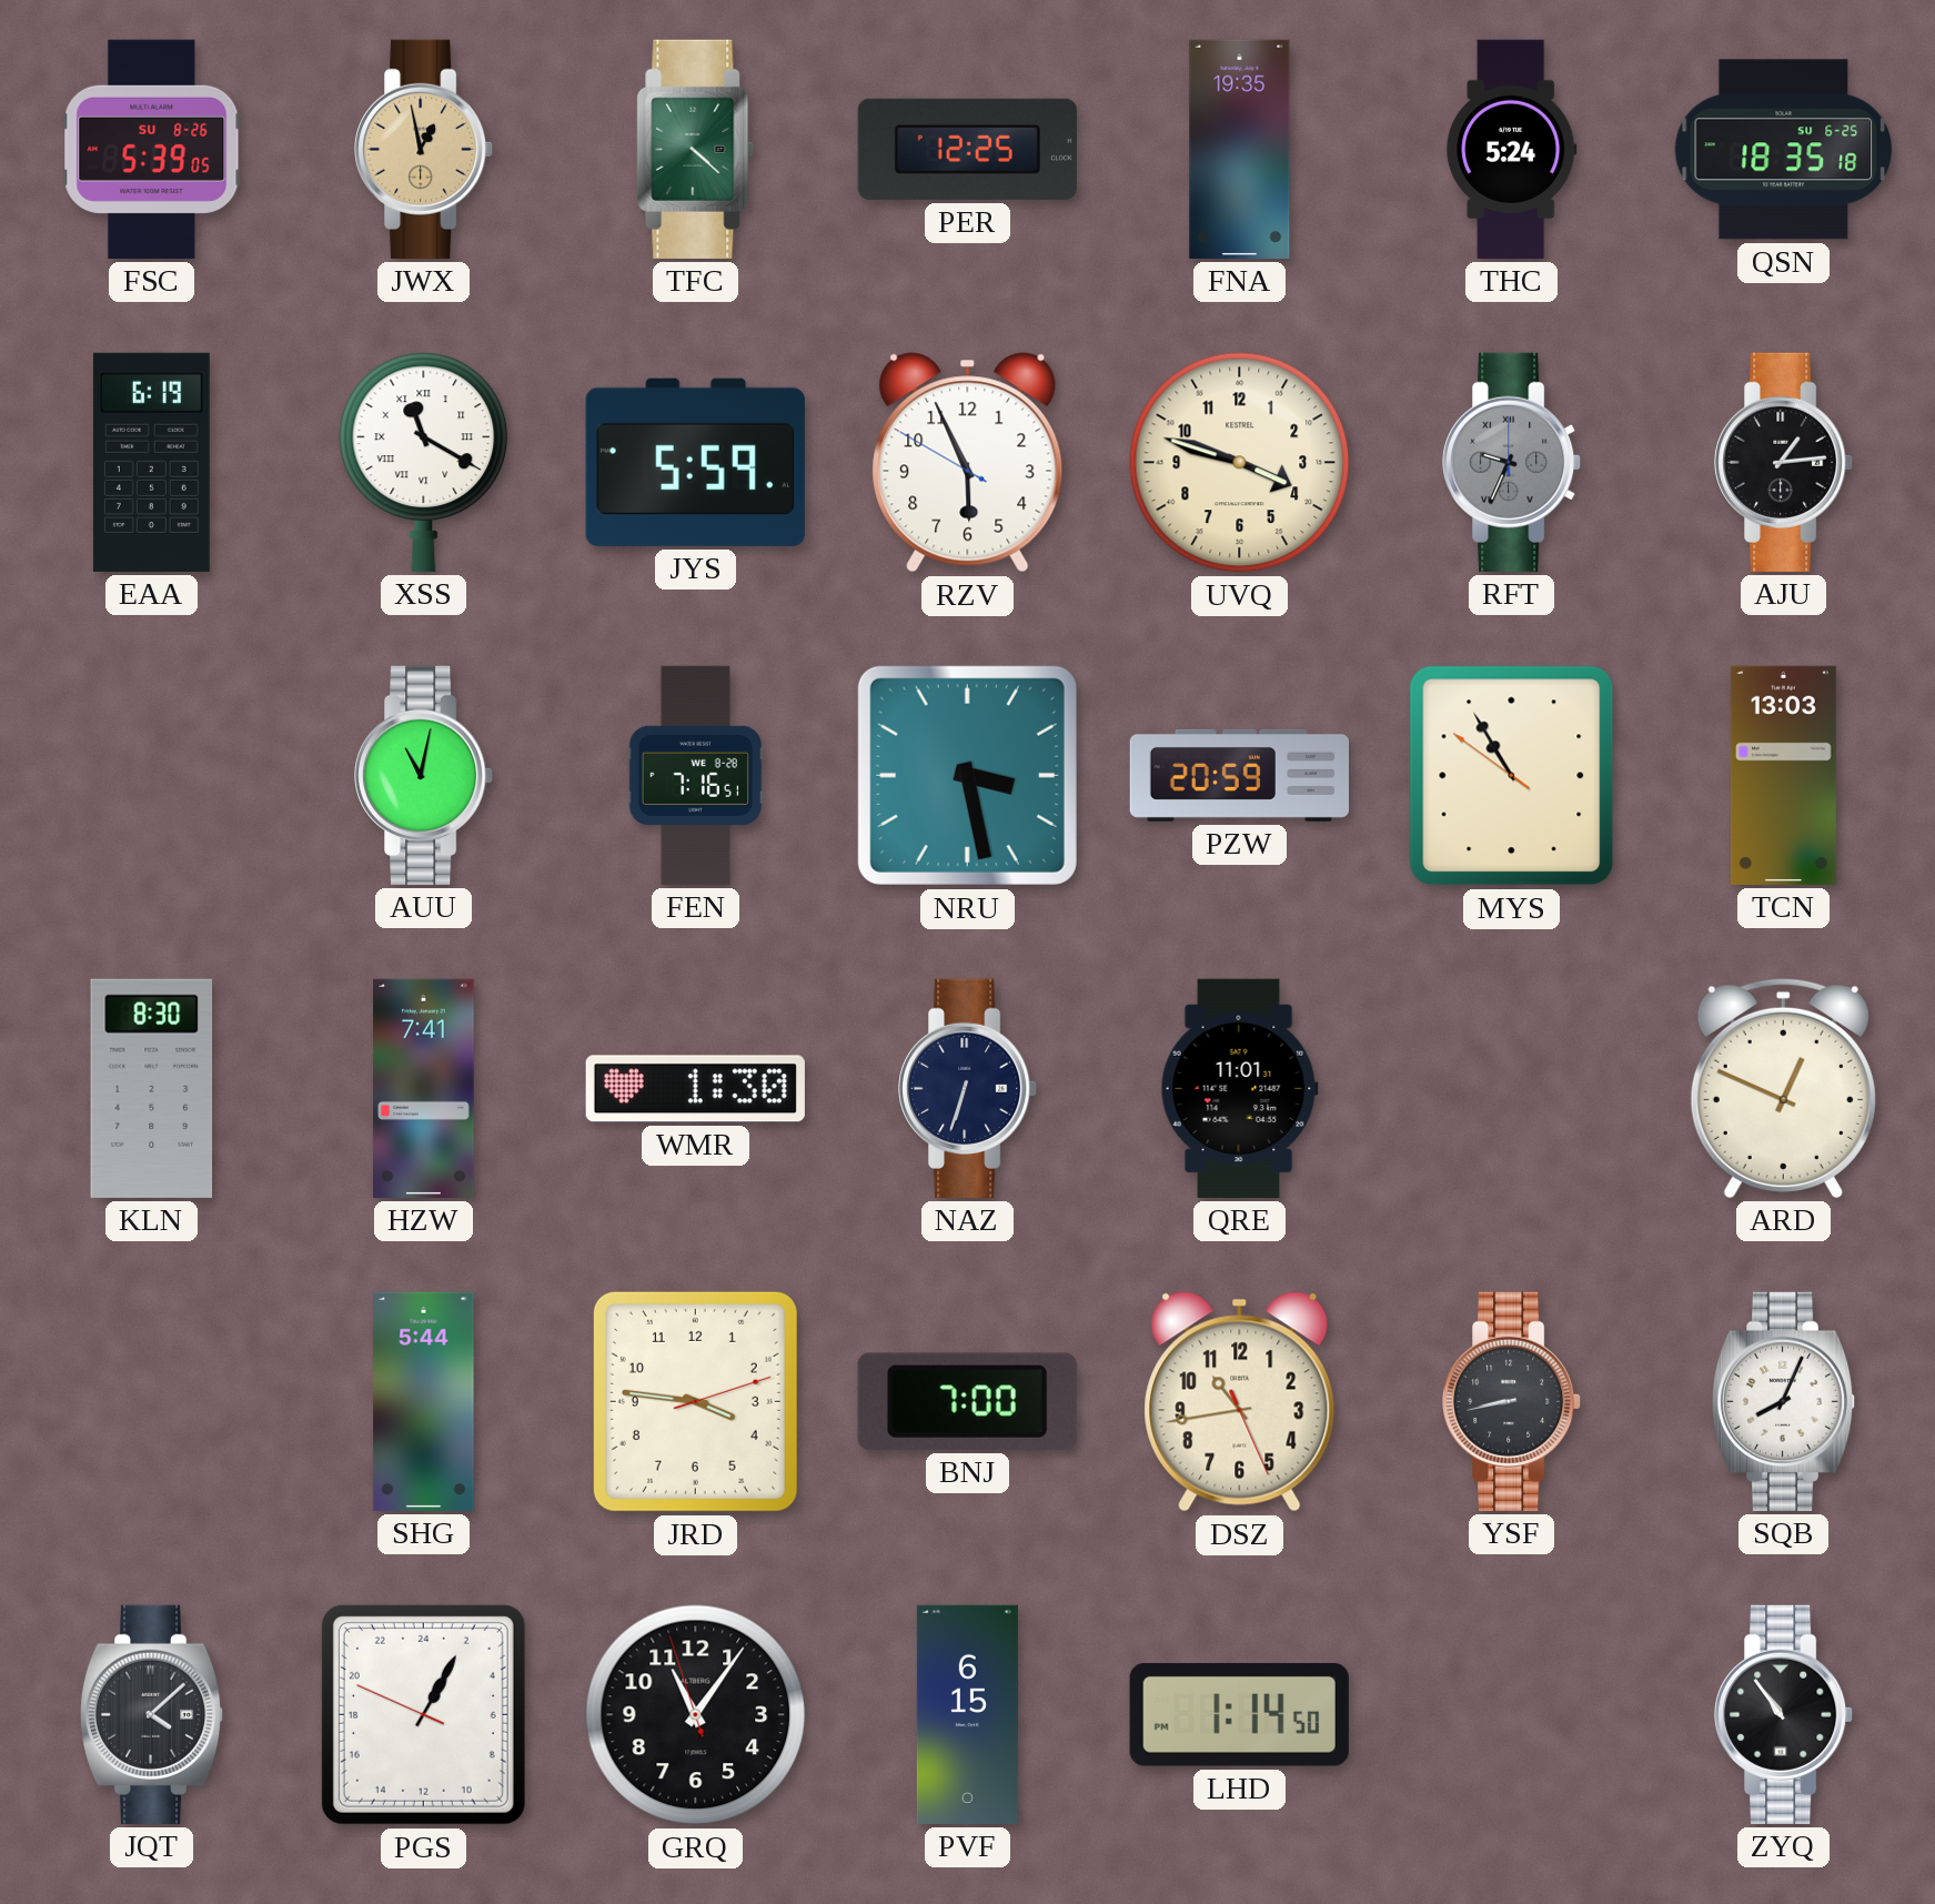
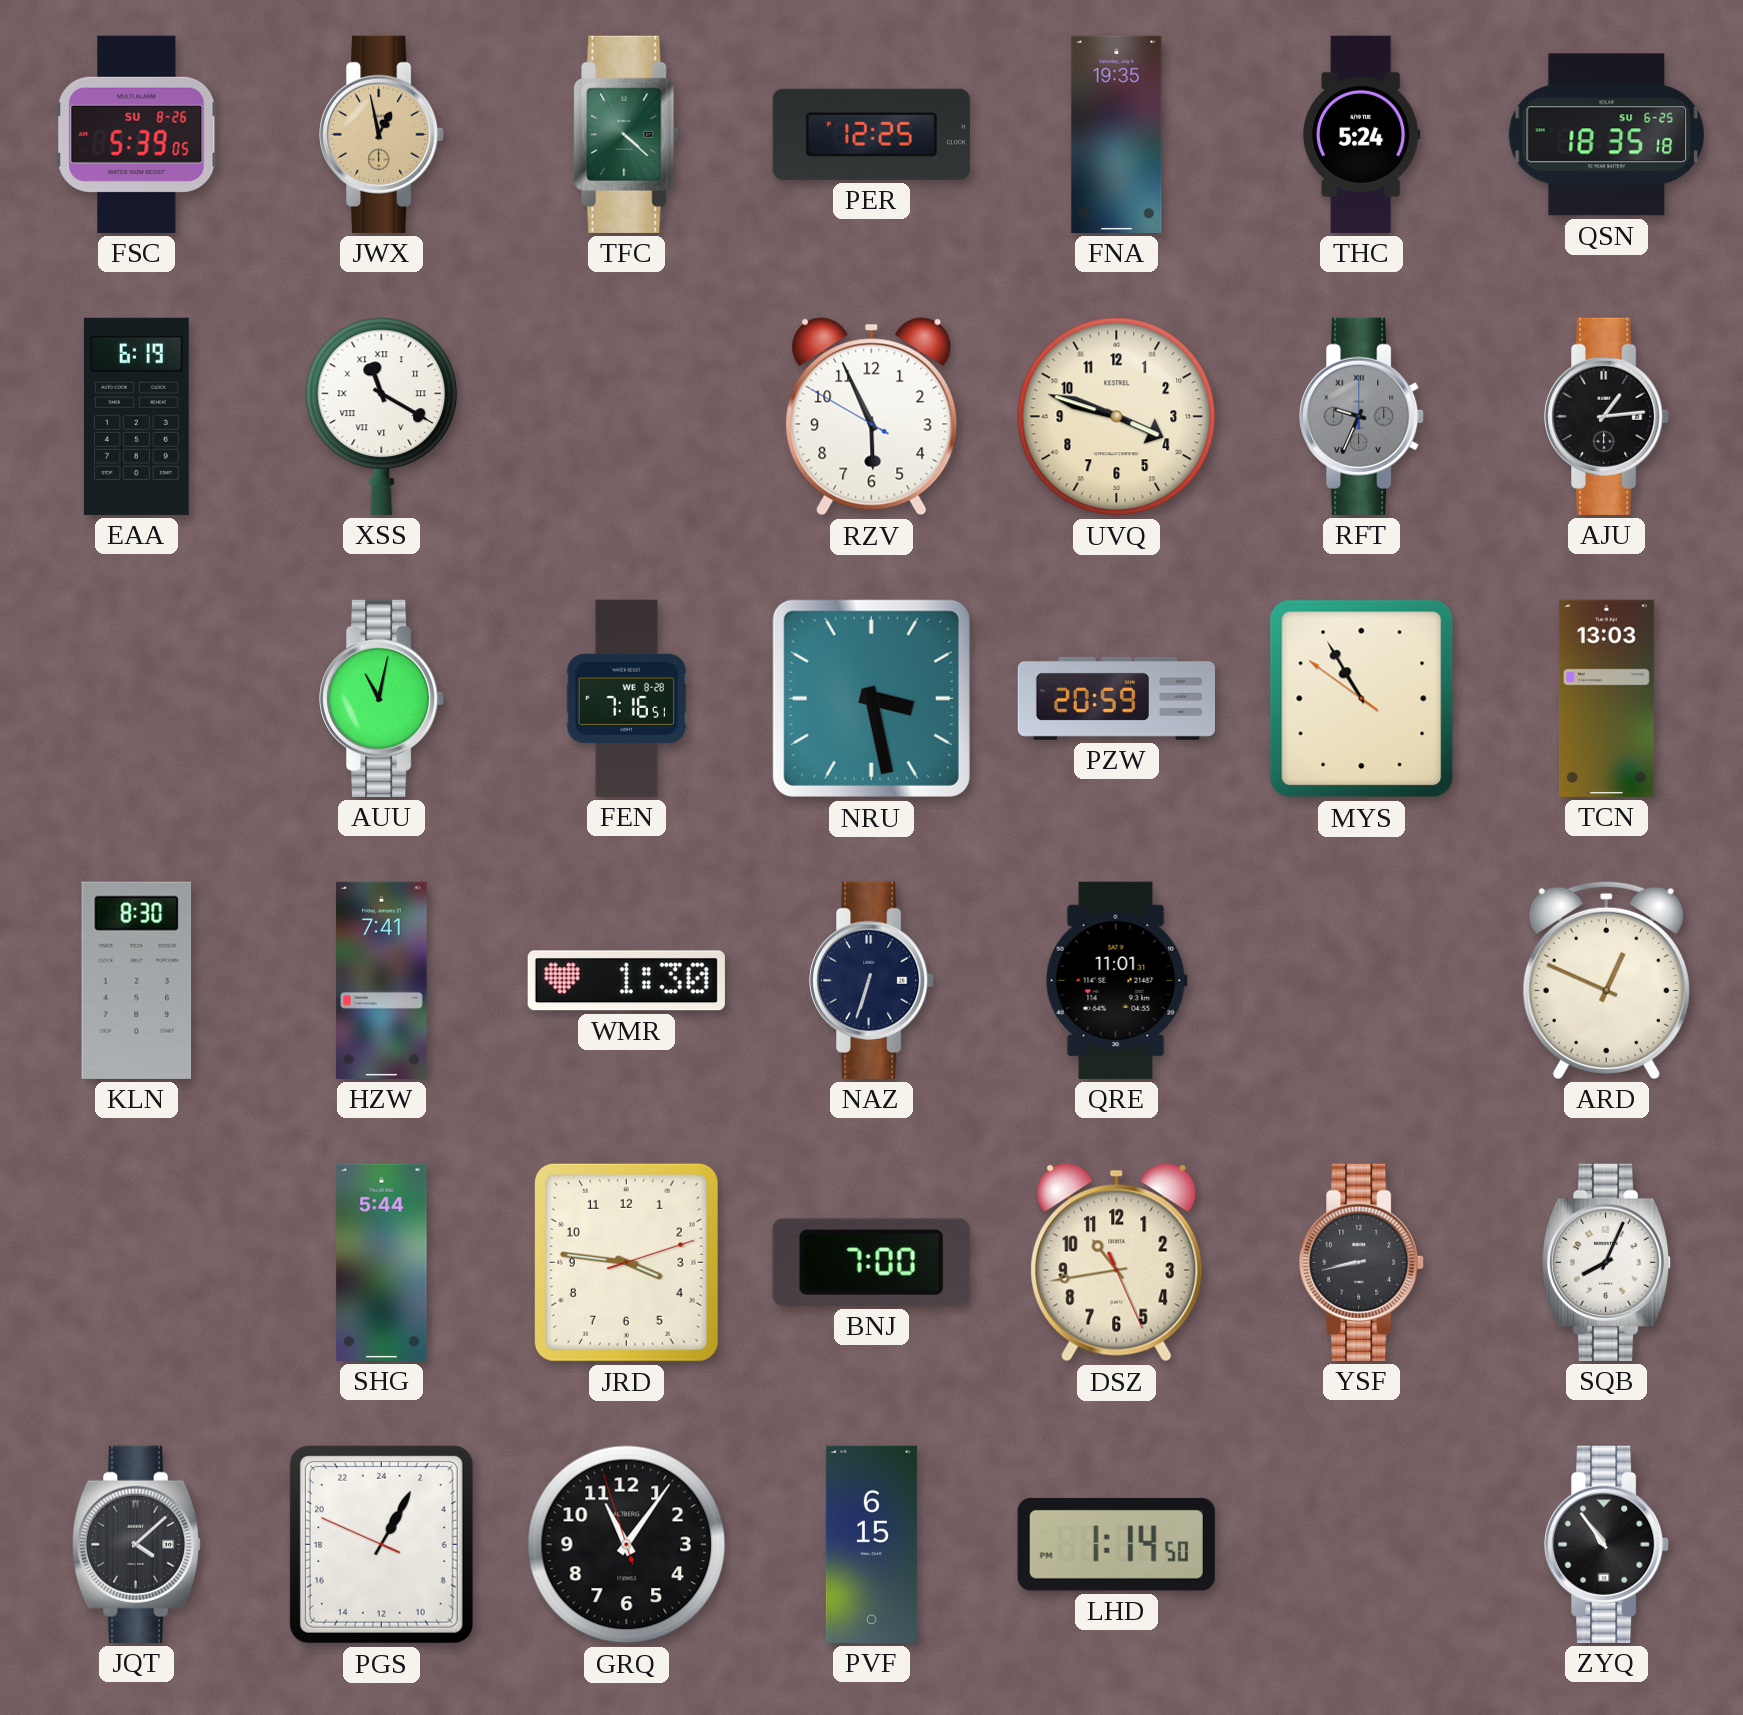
JYS: 5:59 -> none
